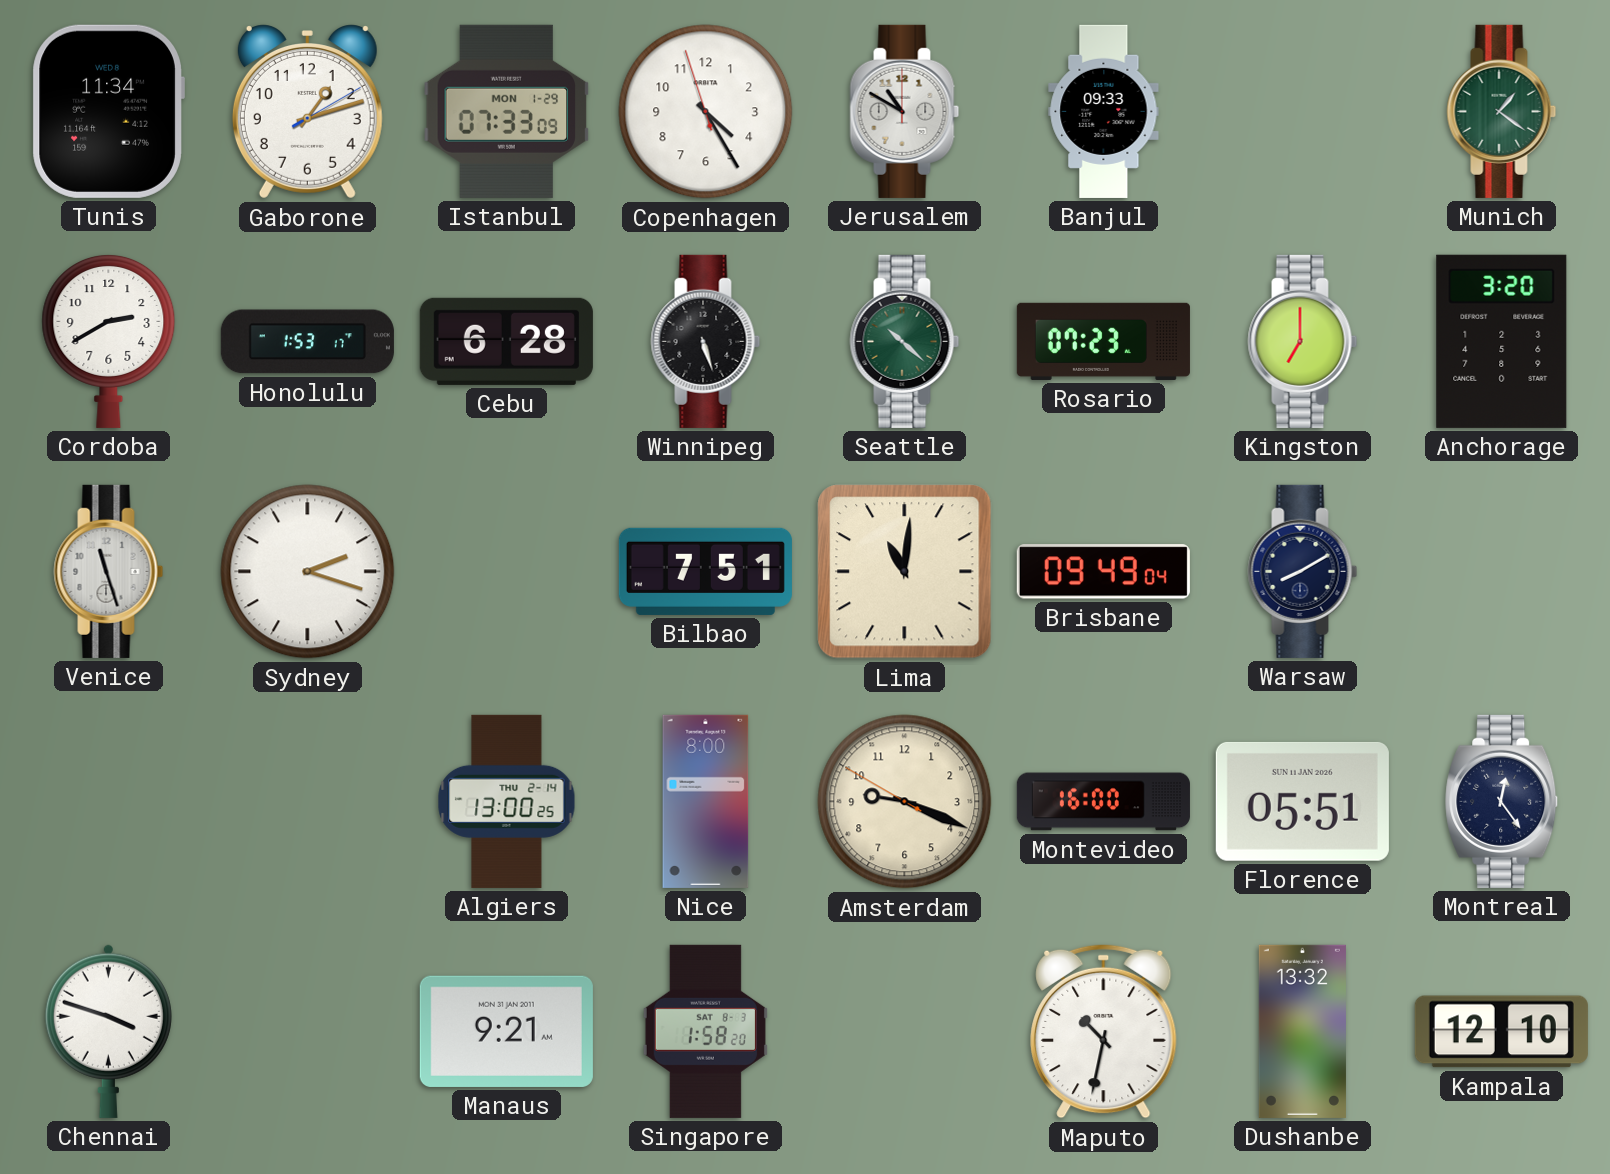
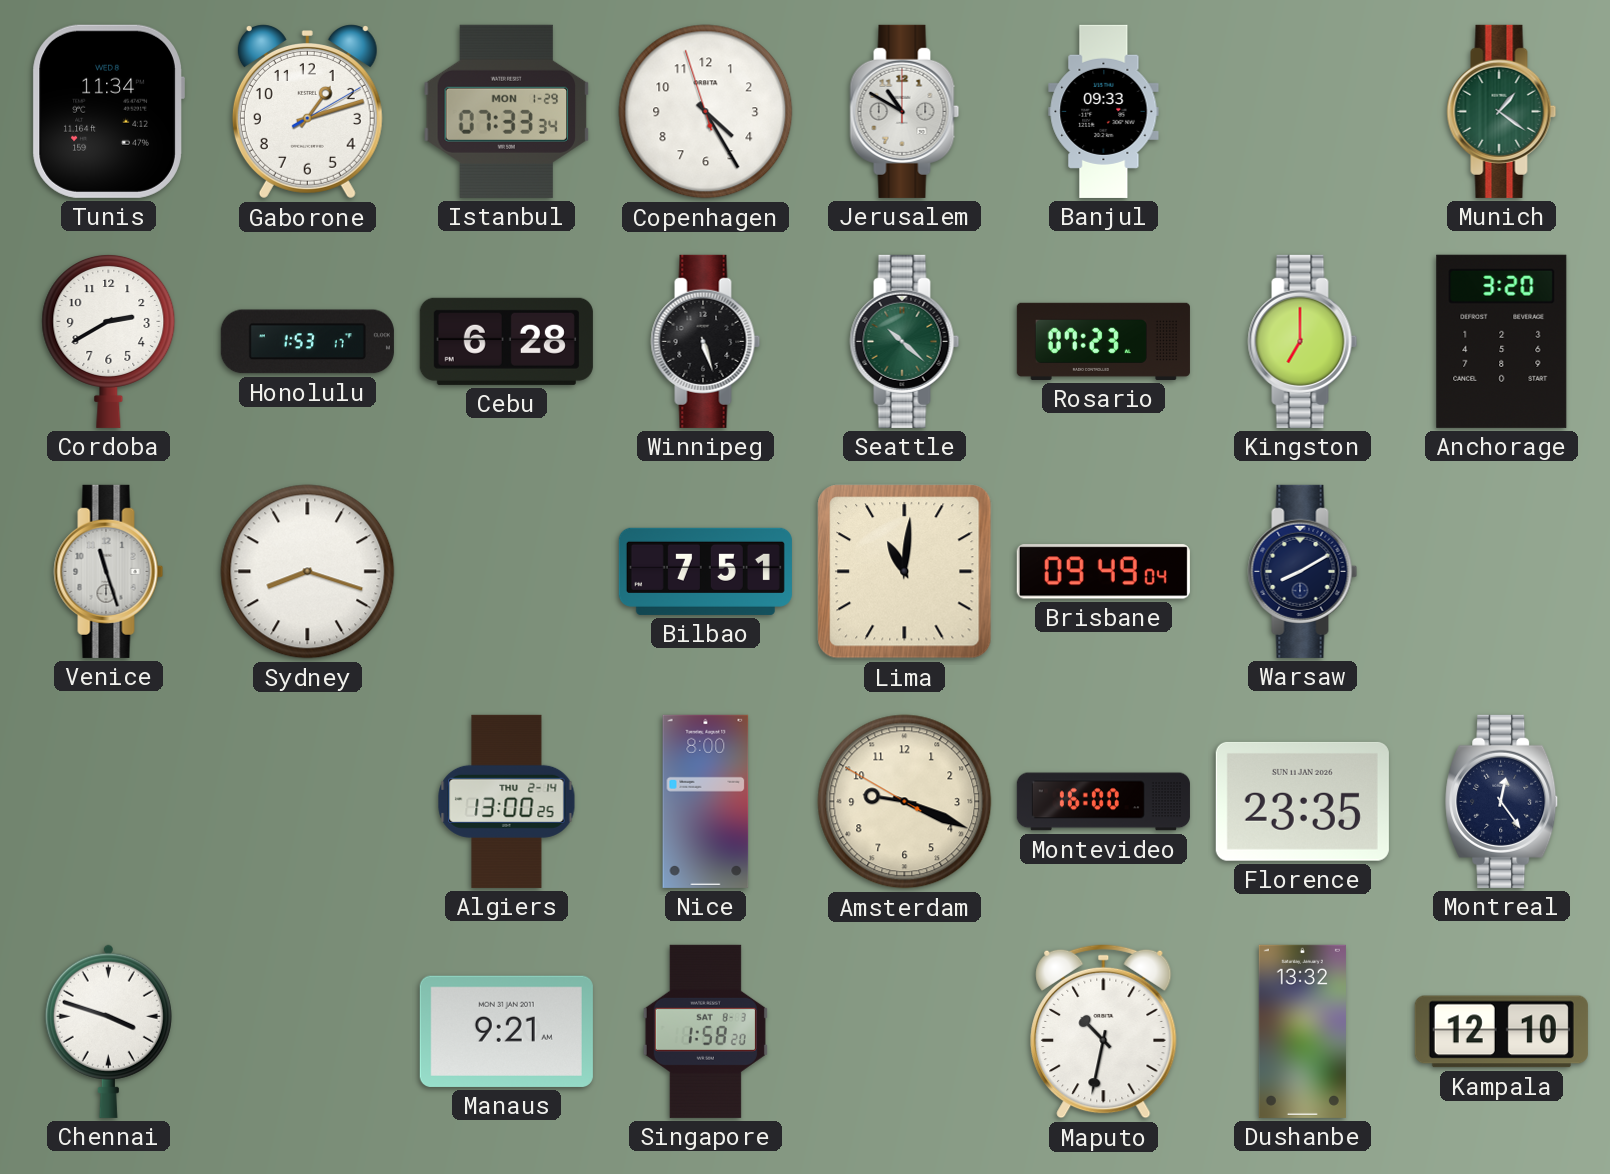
Istanbul: 07:33:09 -> 07:33:34
Sydney: 2:18 -> 8:18
Florence: 05:51 -> 23:35
